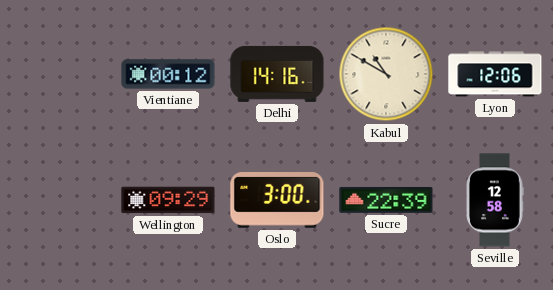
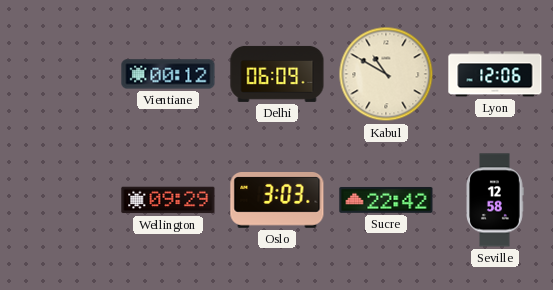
Delhi: 14:16 -> 06:09
Oslo: 3:00 -> 3:03
Sucre: 22:39 -> 22:42
